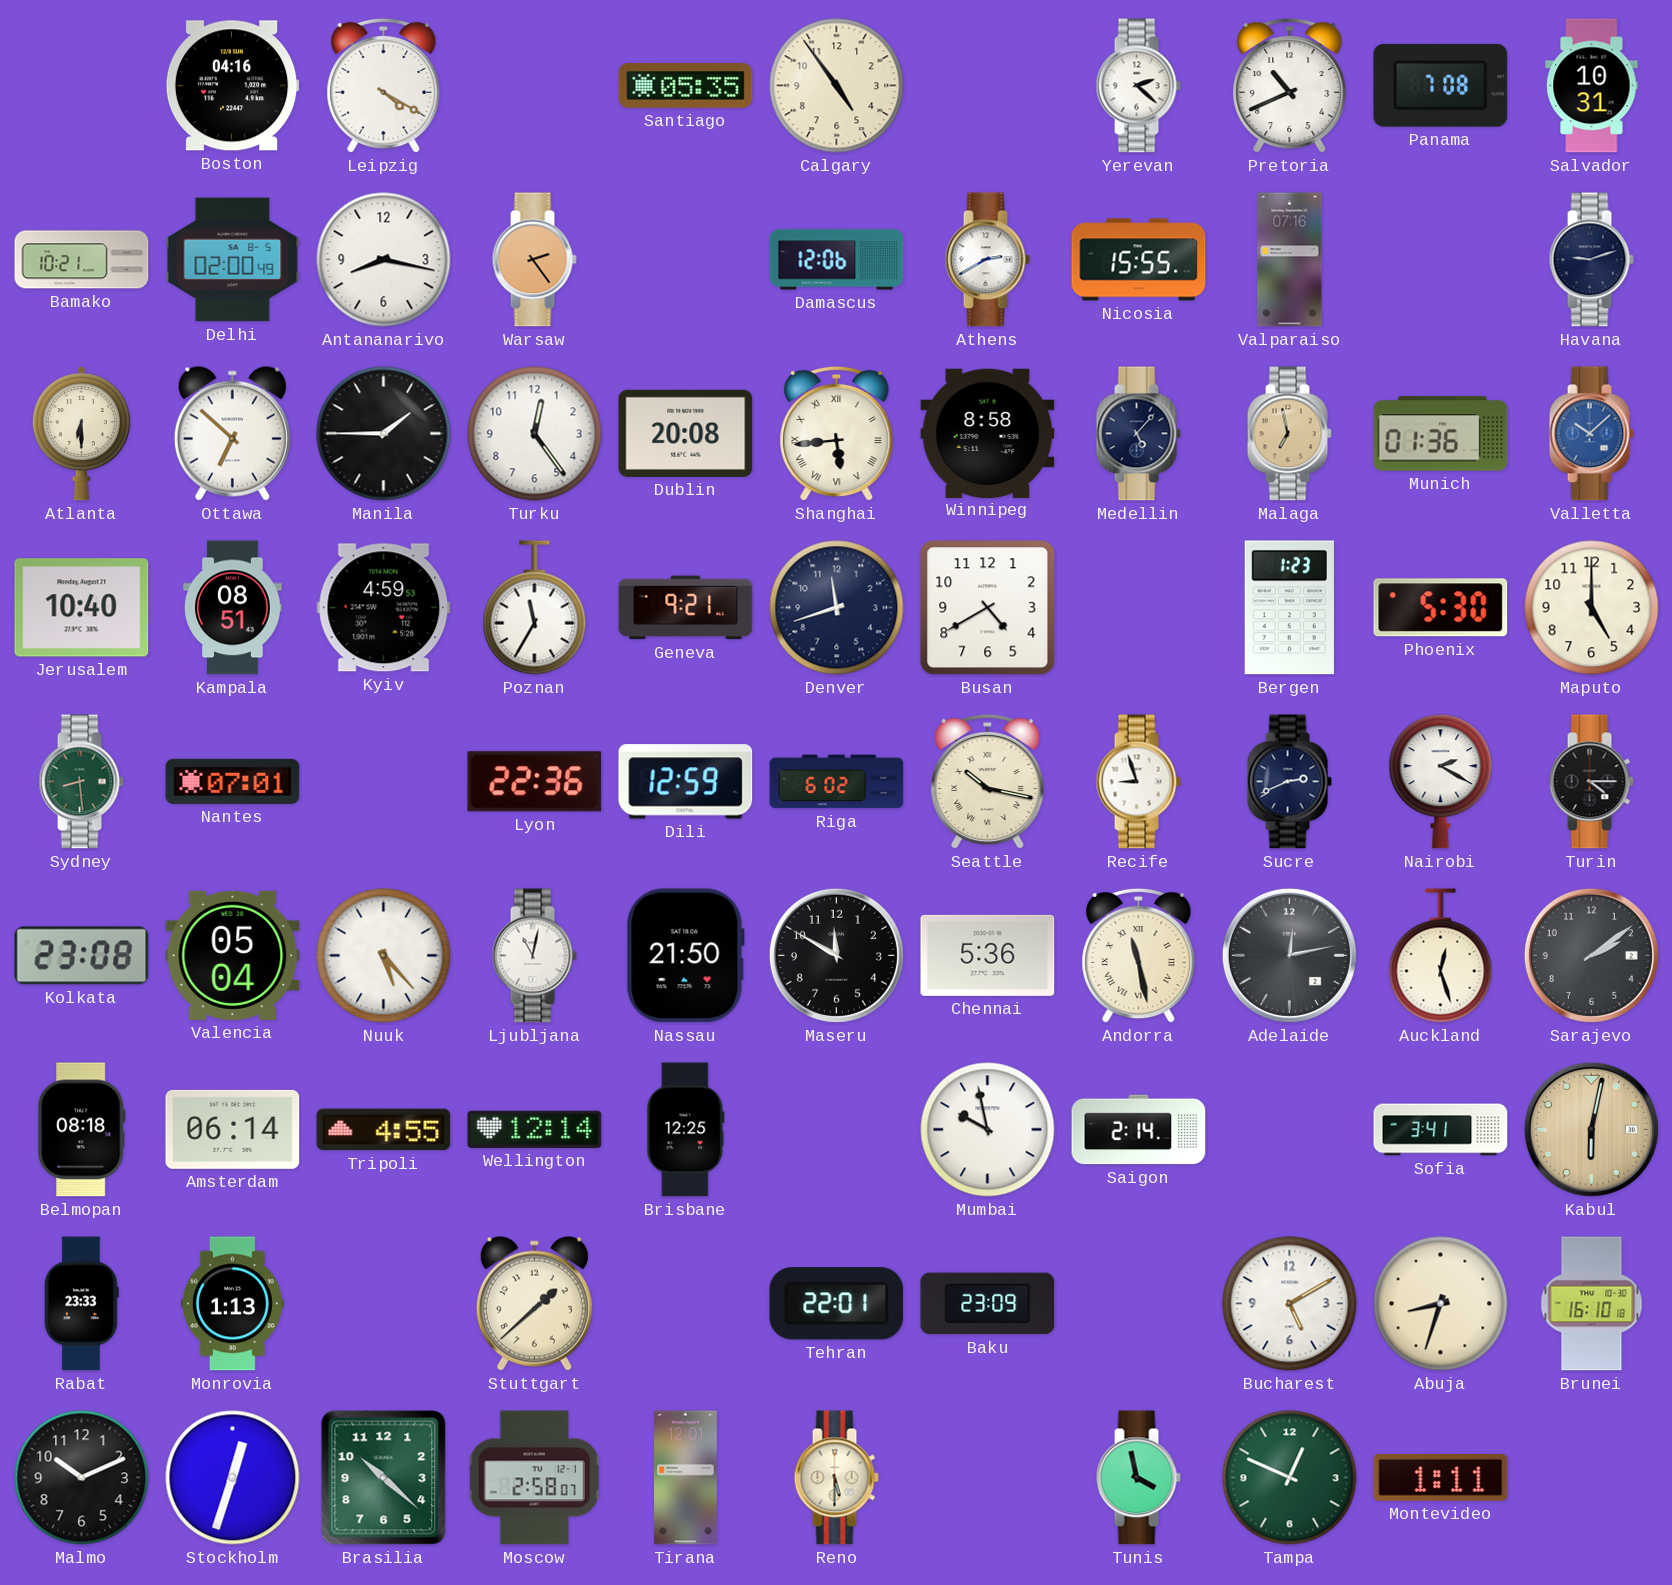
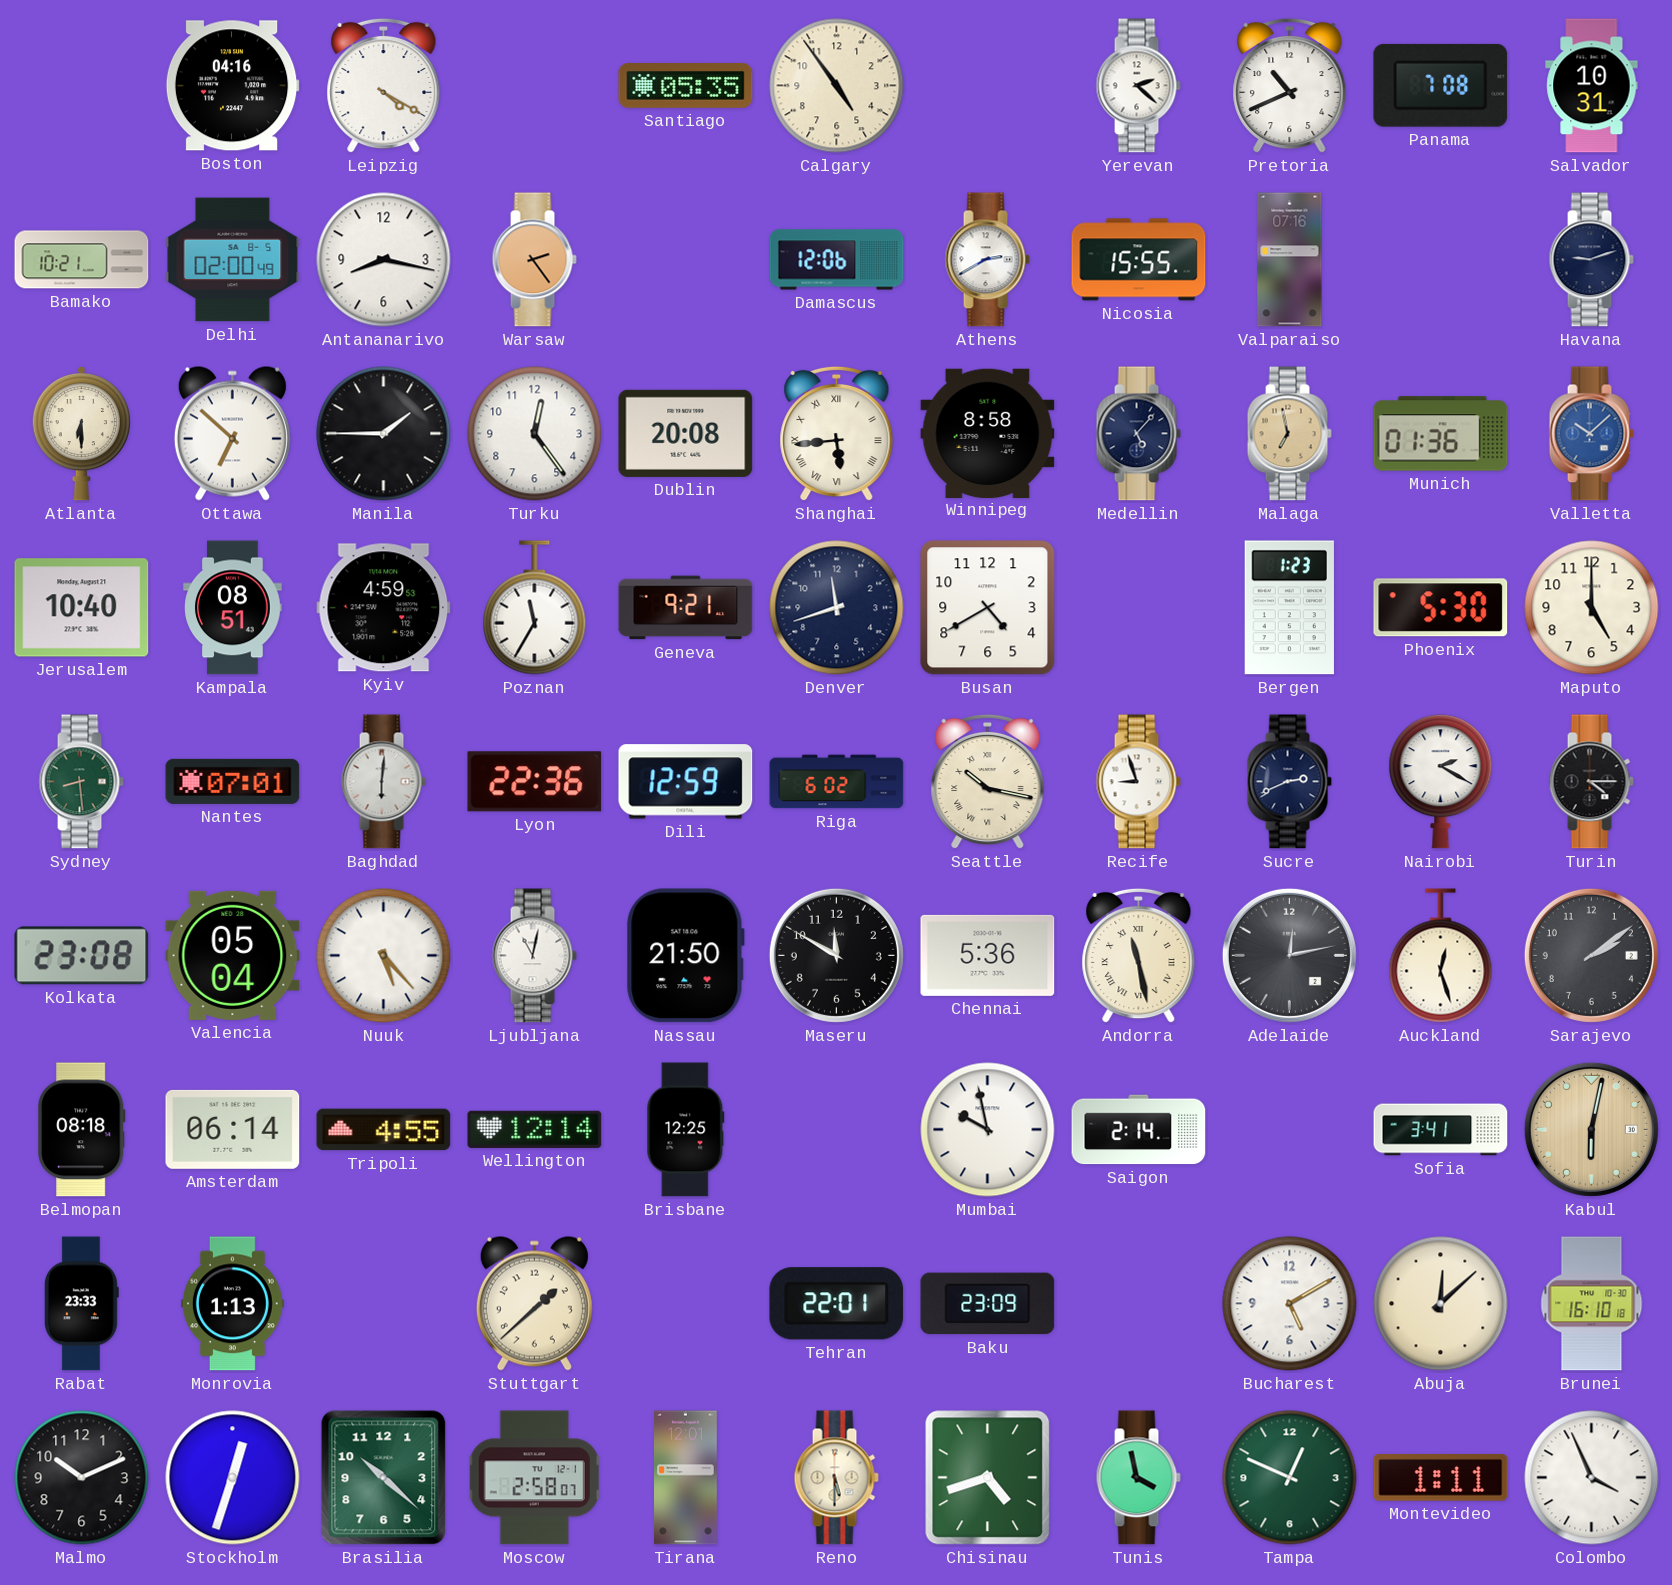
Baghdad: none -> 6:01
Abuja: 8:33 -> 12:08
Chisinau: none -> 4:42
Colombo: none -> 3:56
